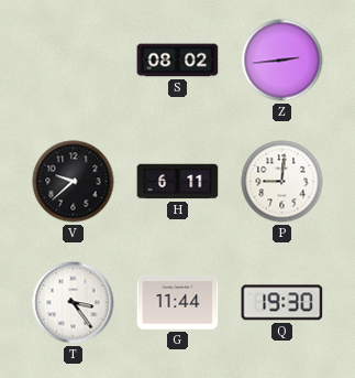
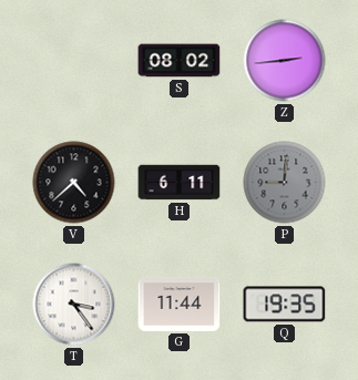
V: 9:38 -> 4:38
P dial: white -> grey
Q: 19:30 -> 19:35
